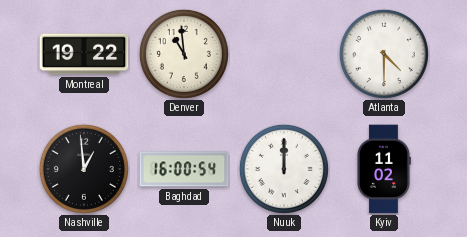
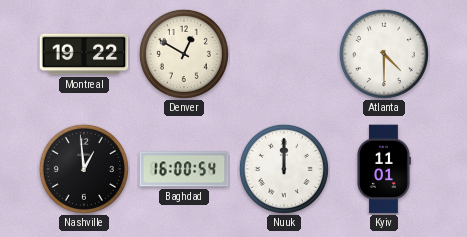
Denver: 10:59 -> 12:50
Kyiv: 11:02 -> 11:01
